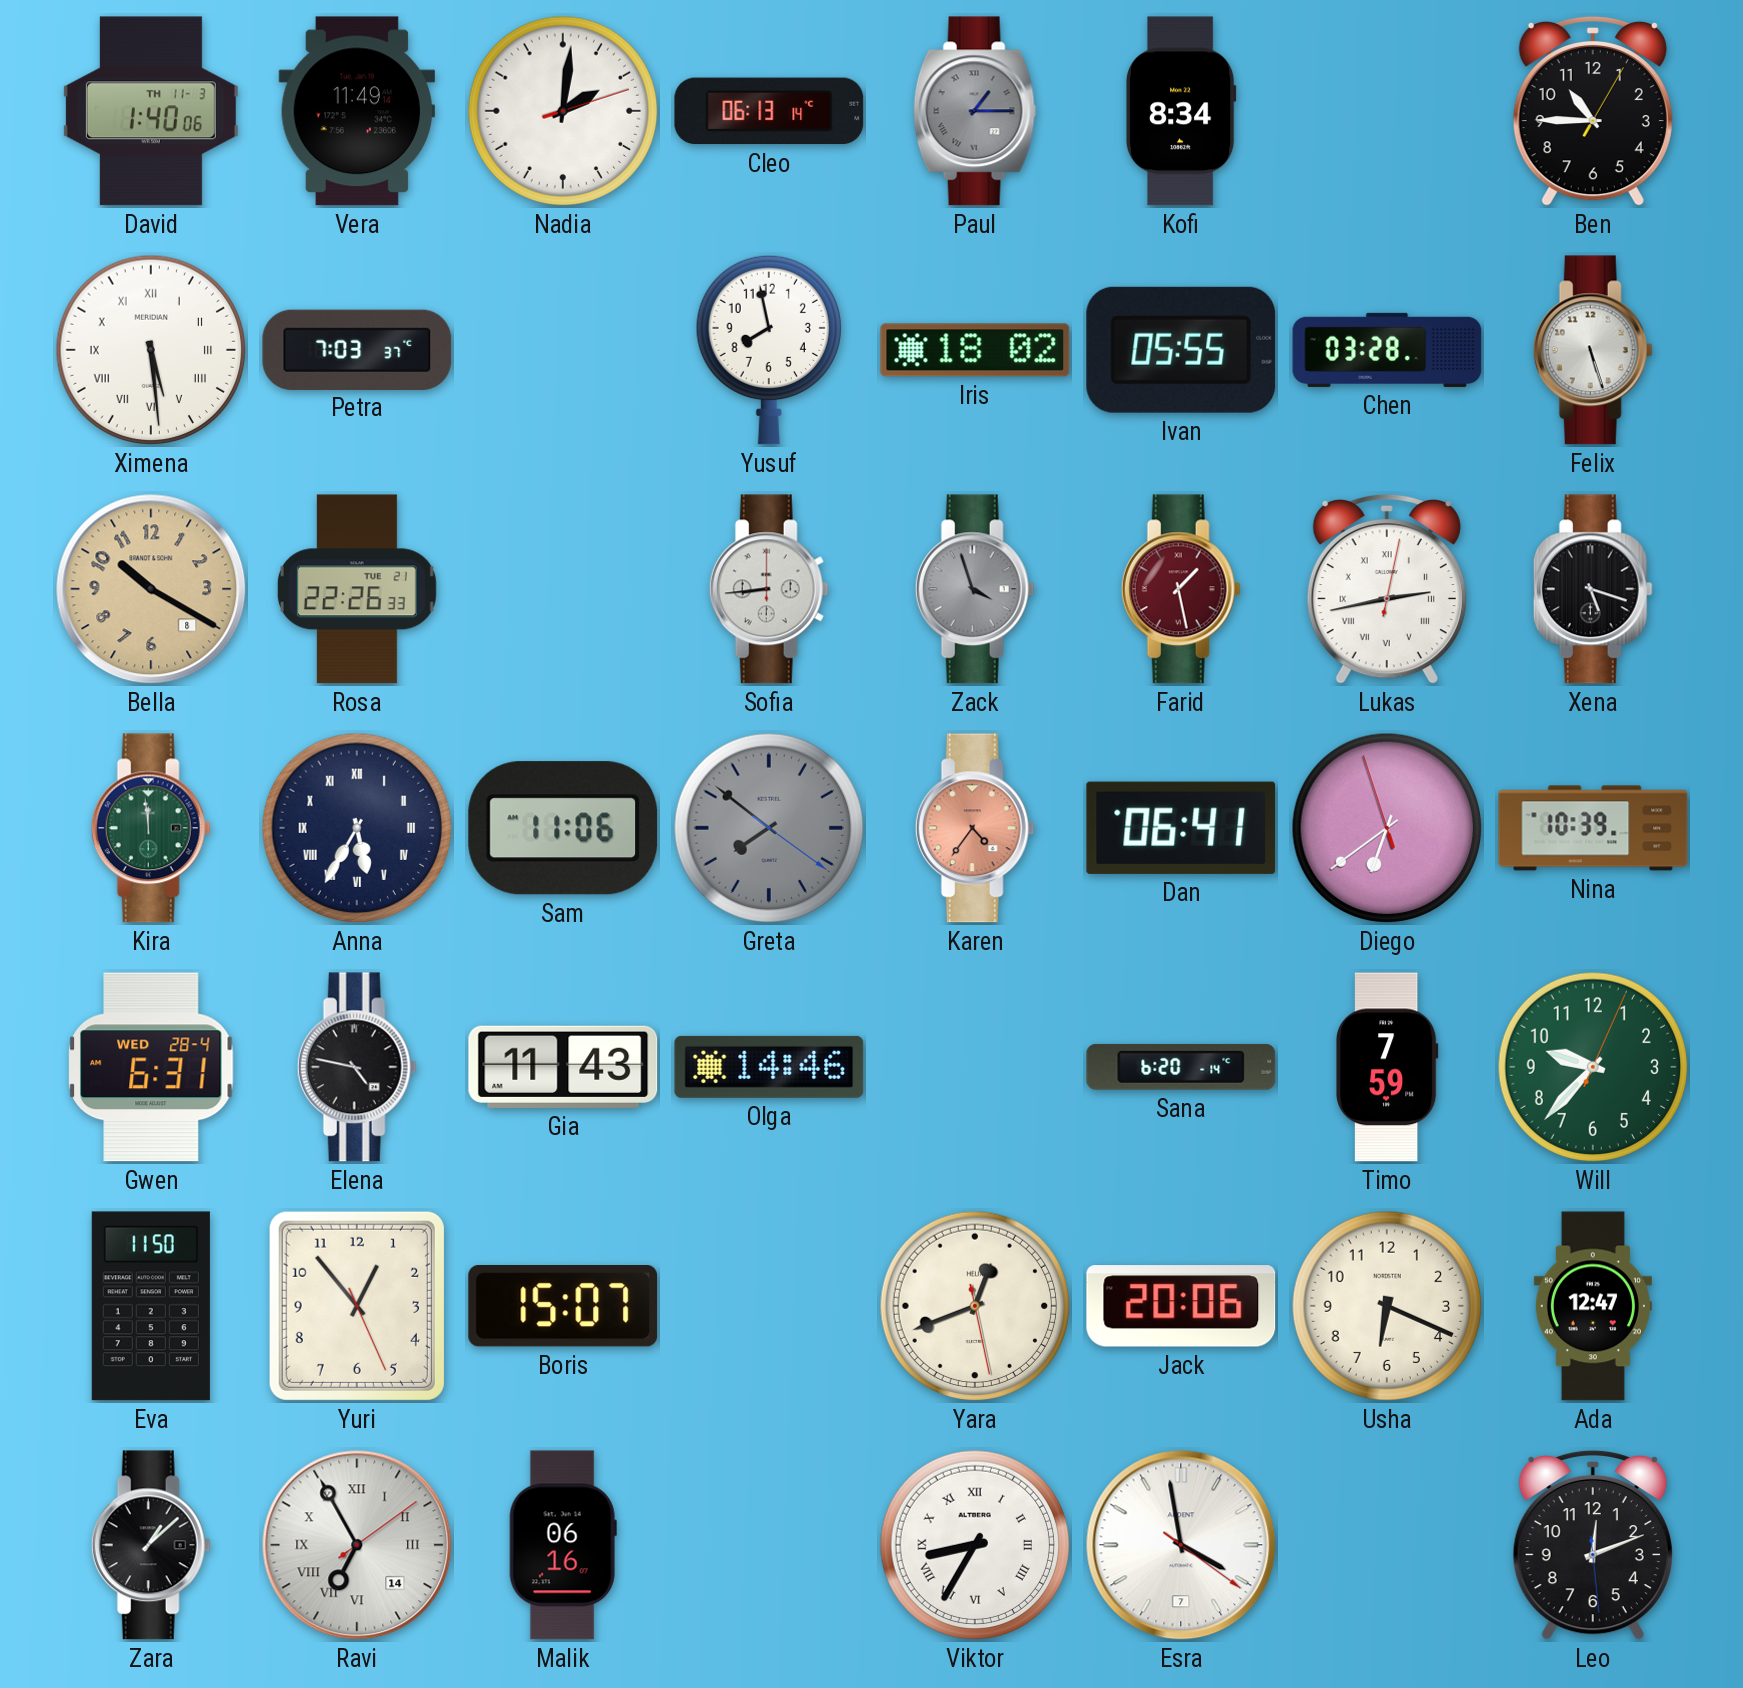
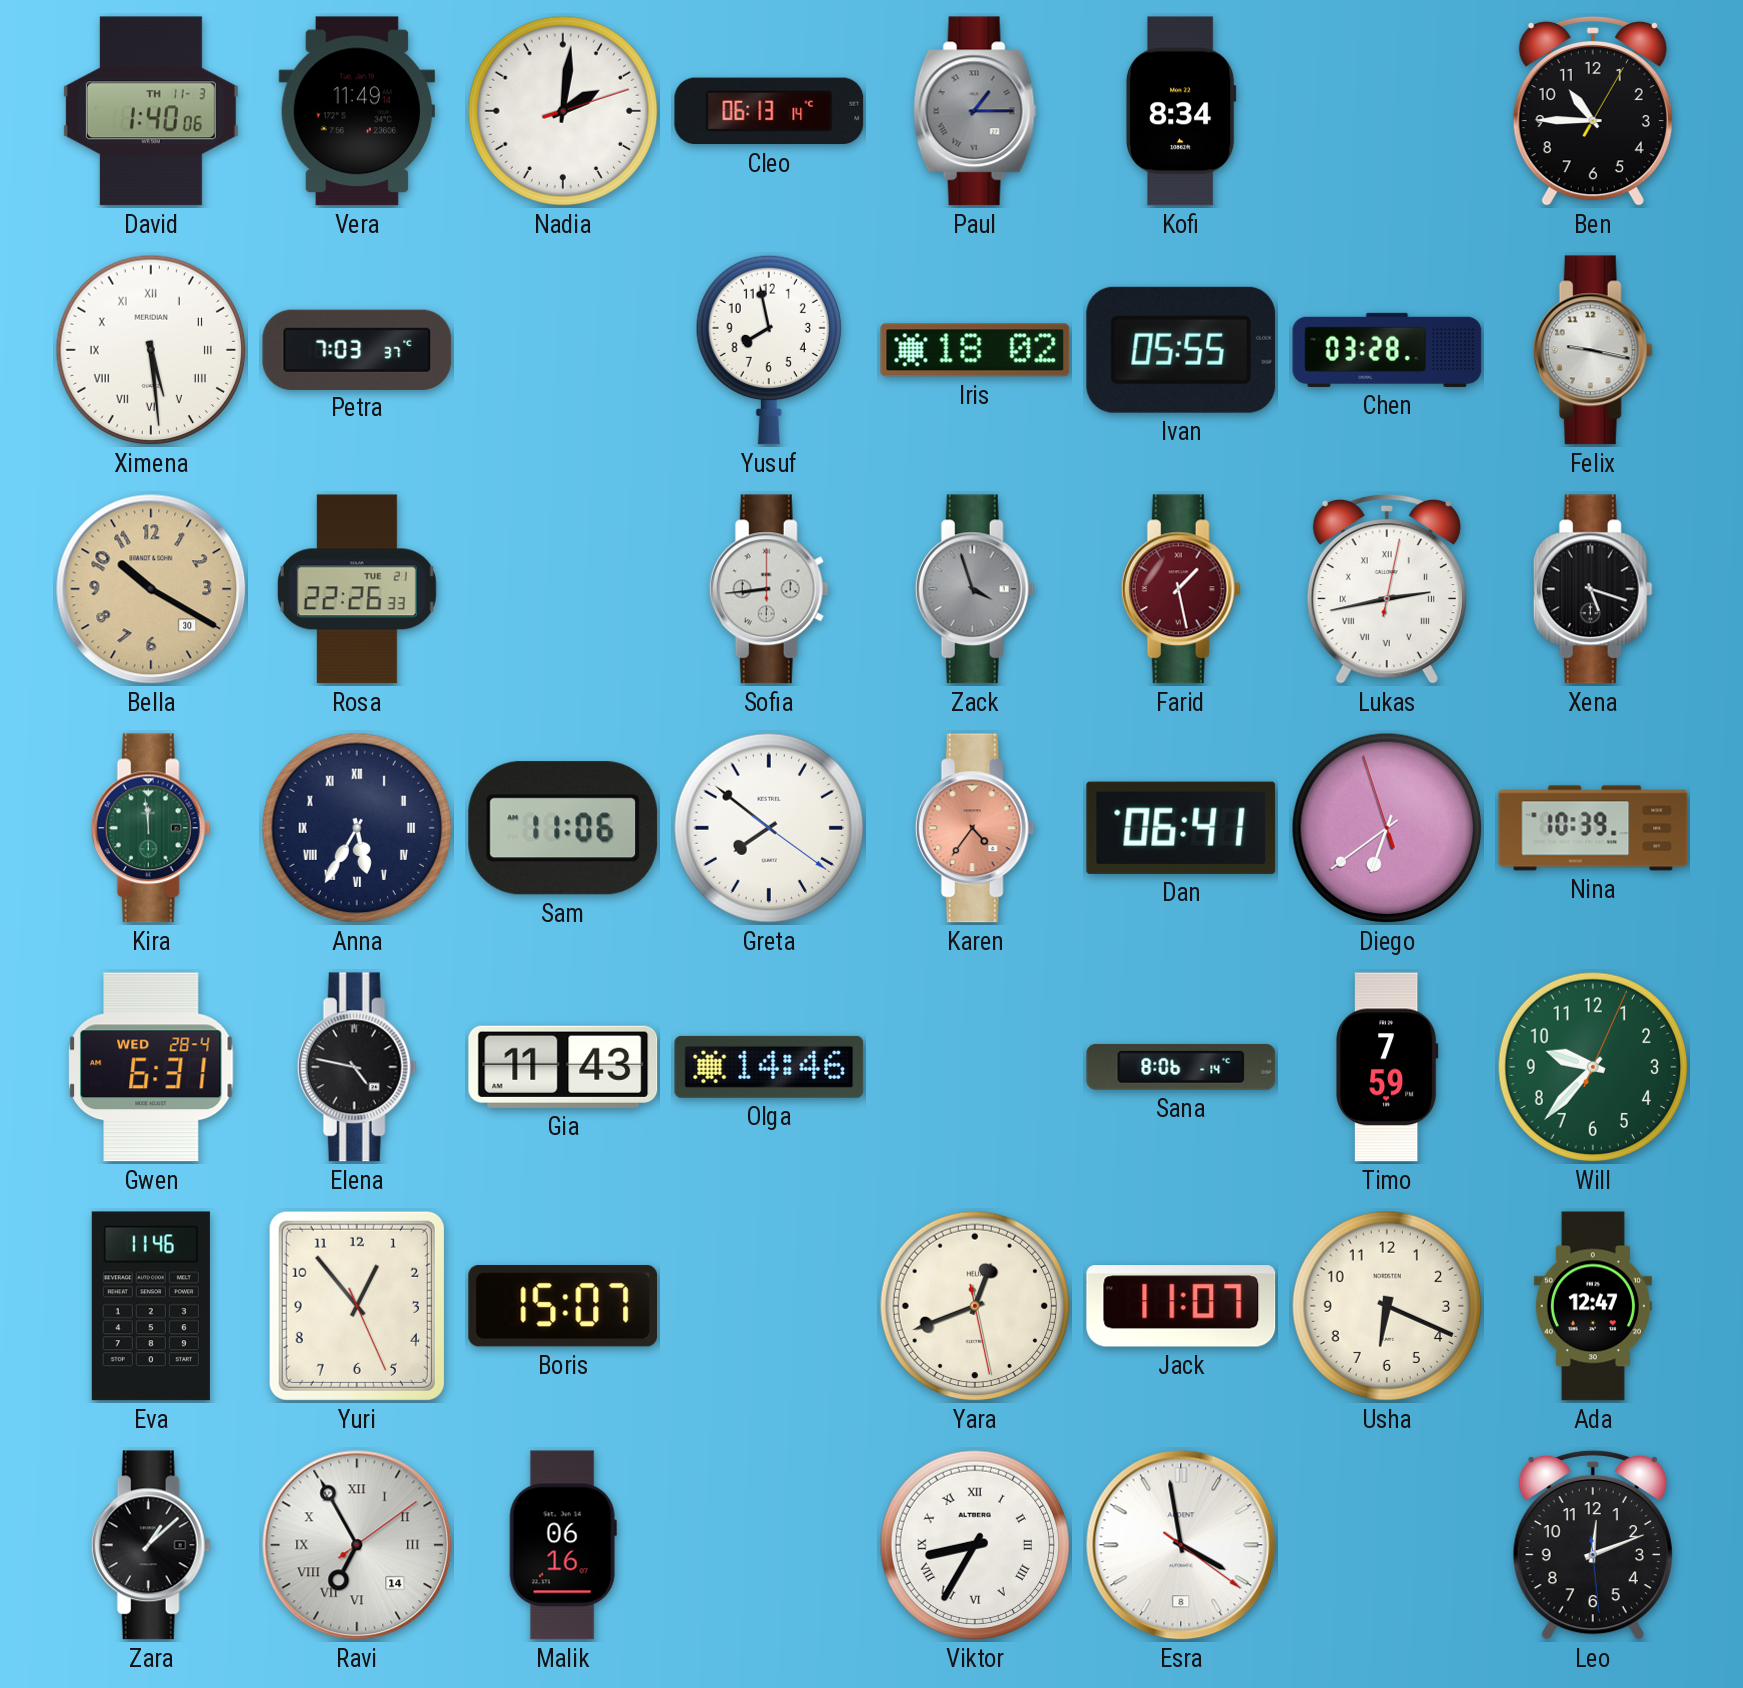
Felix: 5:27 -> 9:17
Bella date: 8 -> 30
Greta dial: grey -> white
Sana: 6:20 -> 8:06
Eva: 11:50 -> 11:46
Jack: 20:06 -> 11:07
Esra date: 7 -> 8
